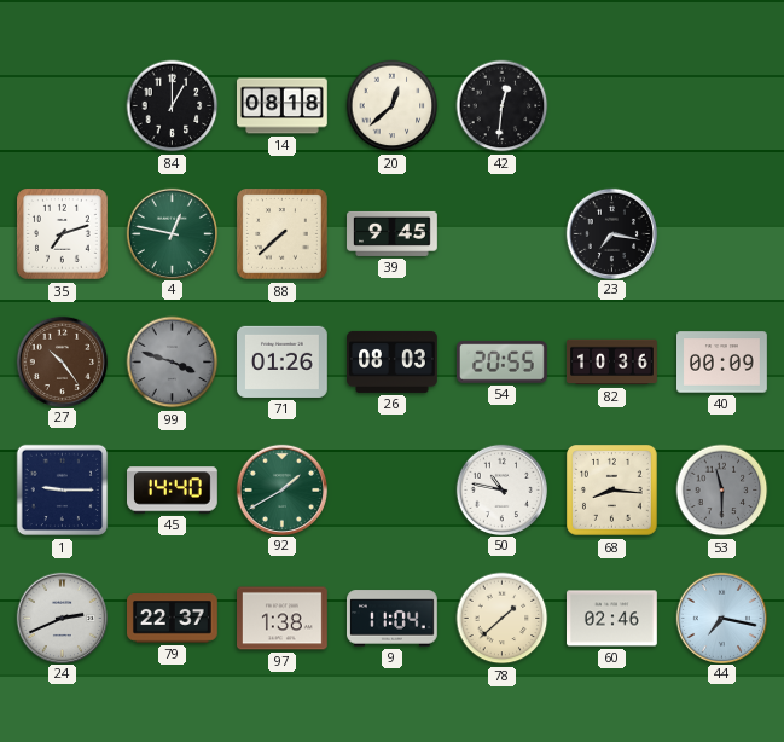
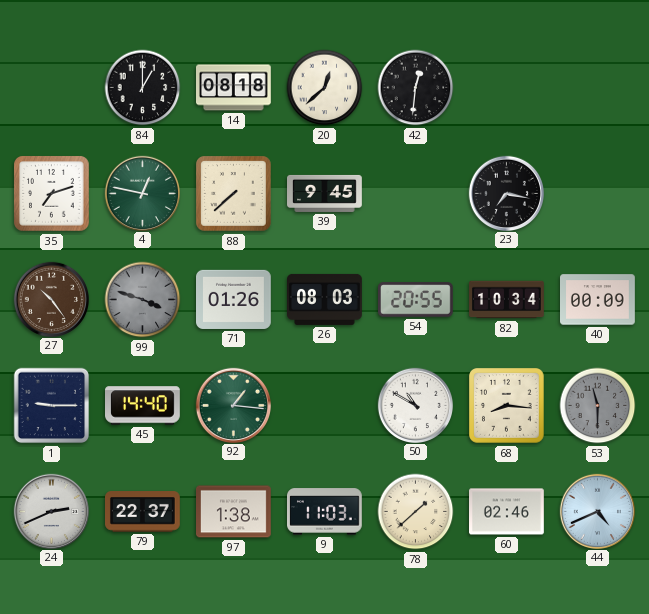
82: 10:36 -> 10:34
92: 1:40 -> 1:16
50: 10:47 -> 10:50
9: 11:04 -> 11:03
44: 7:17 -> 4:41
